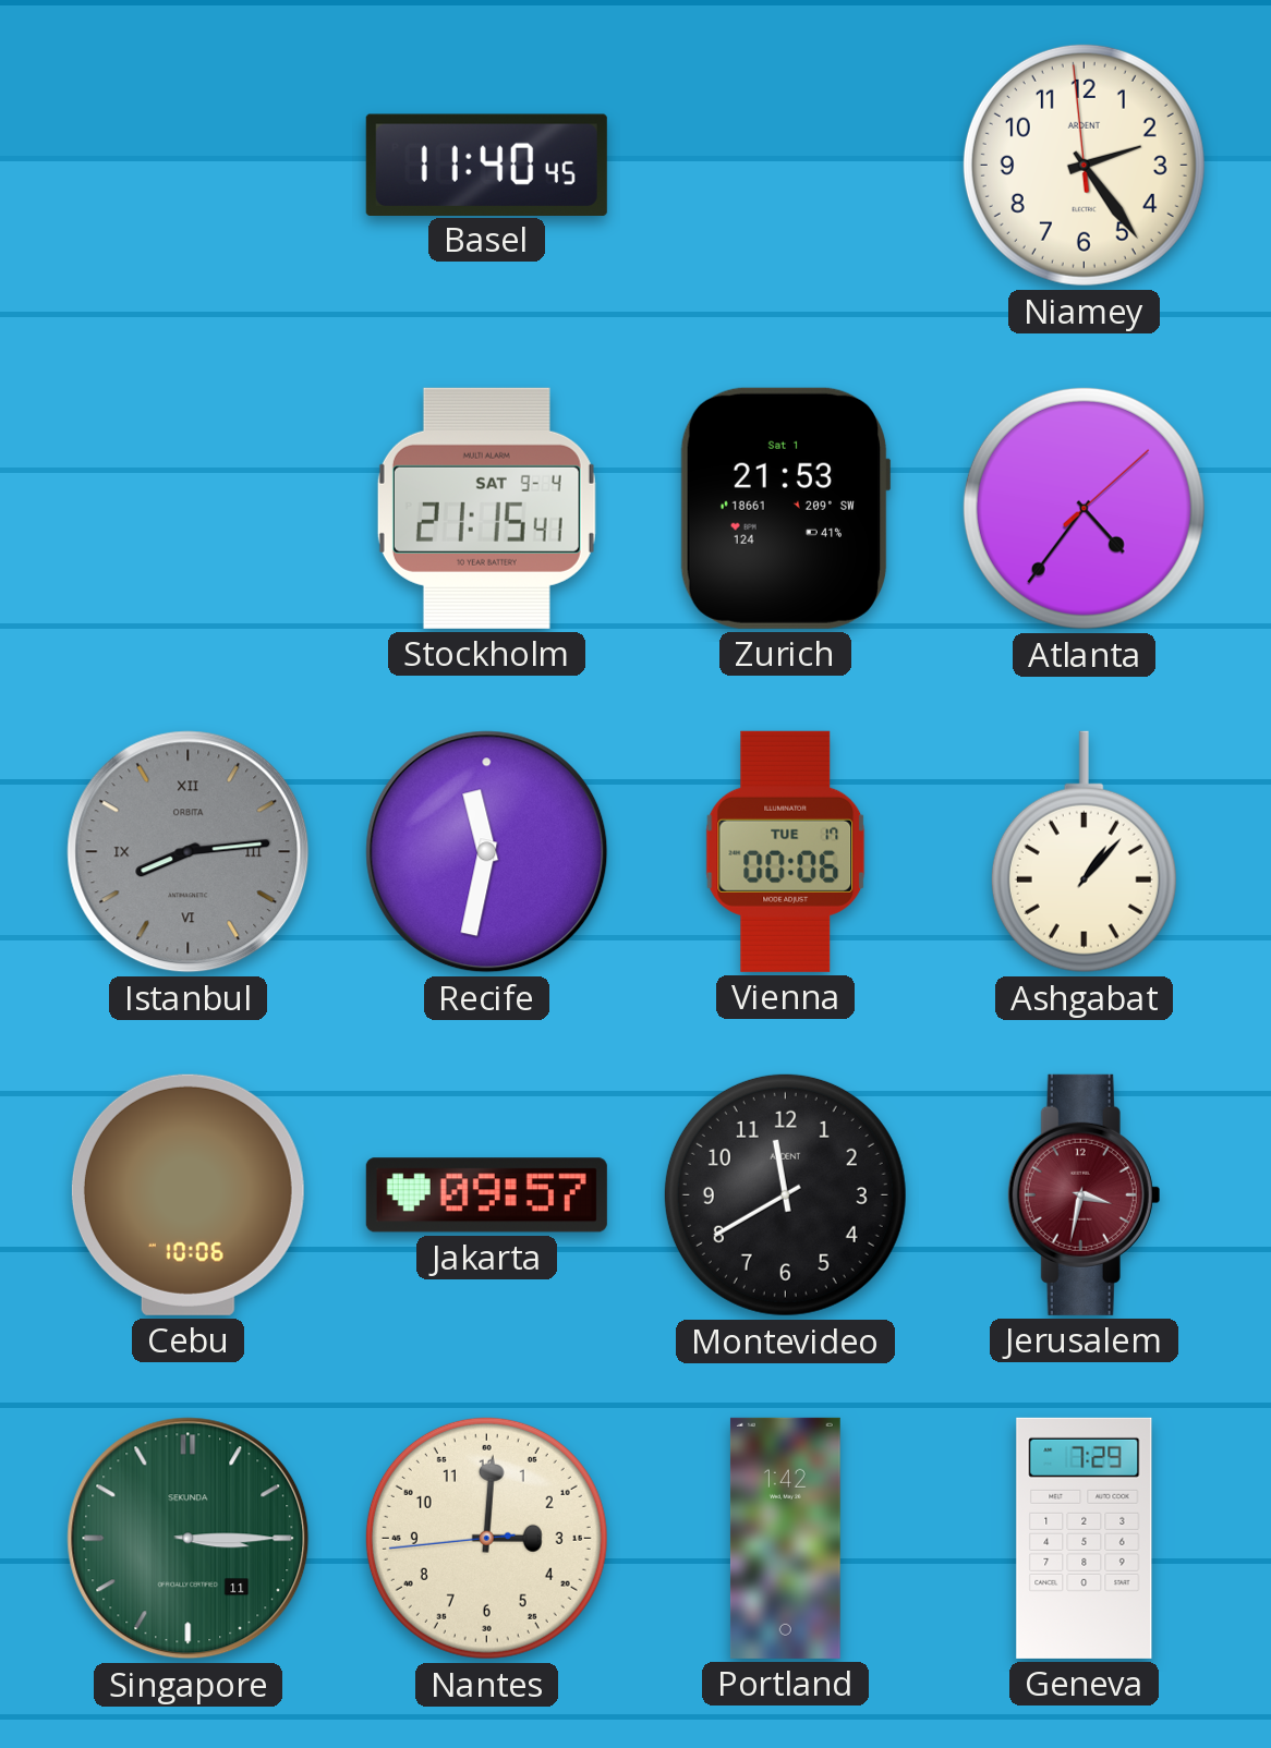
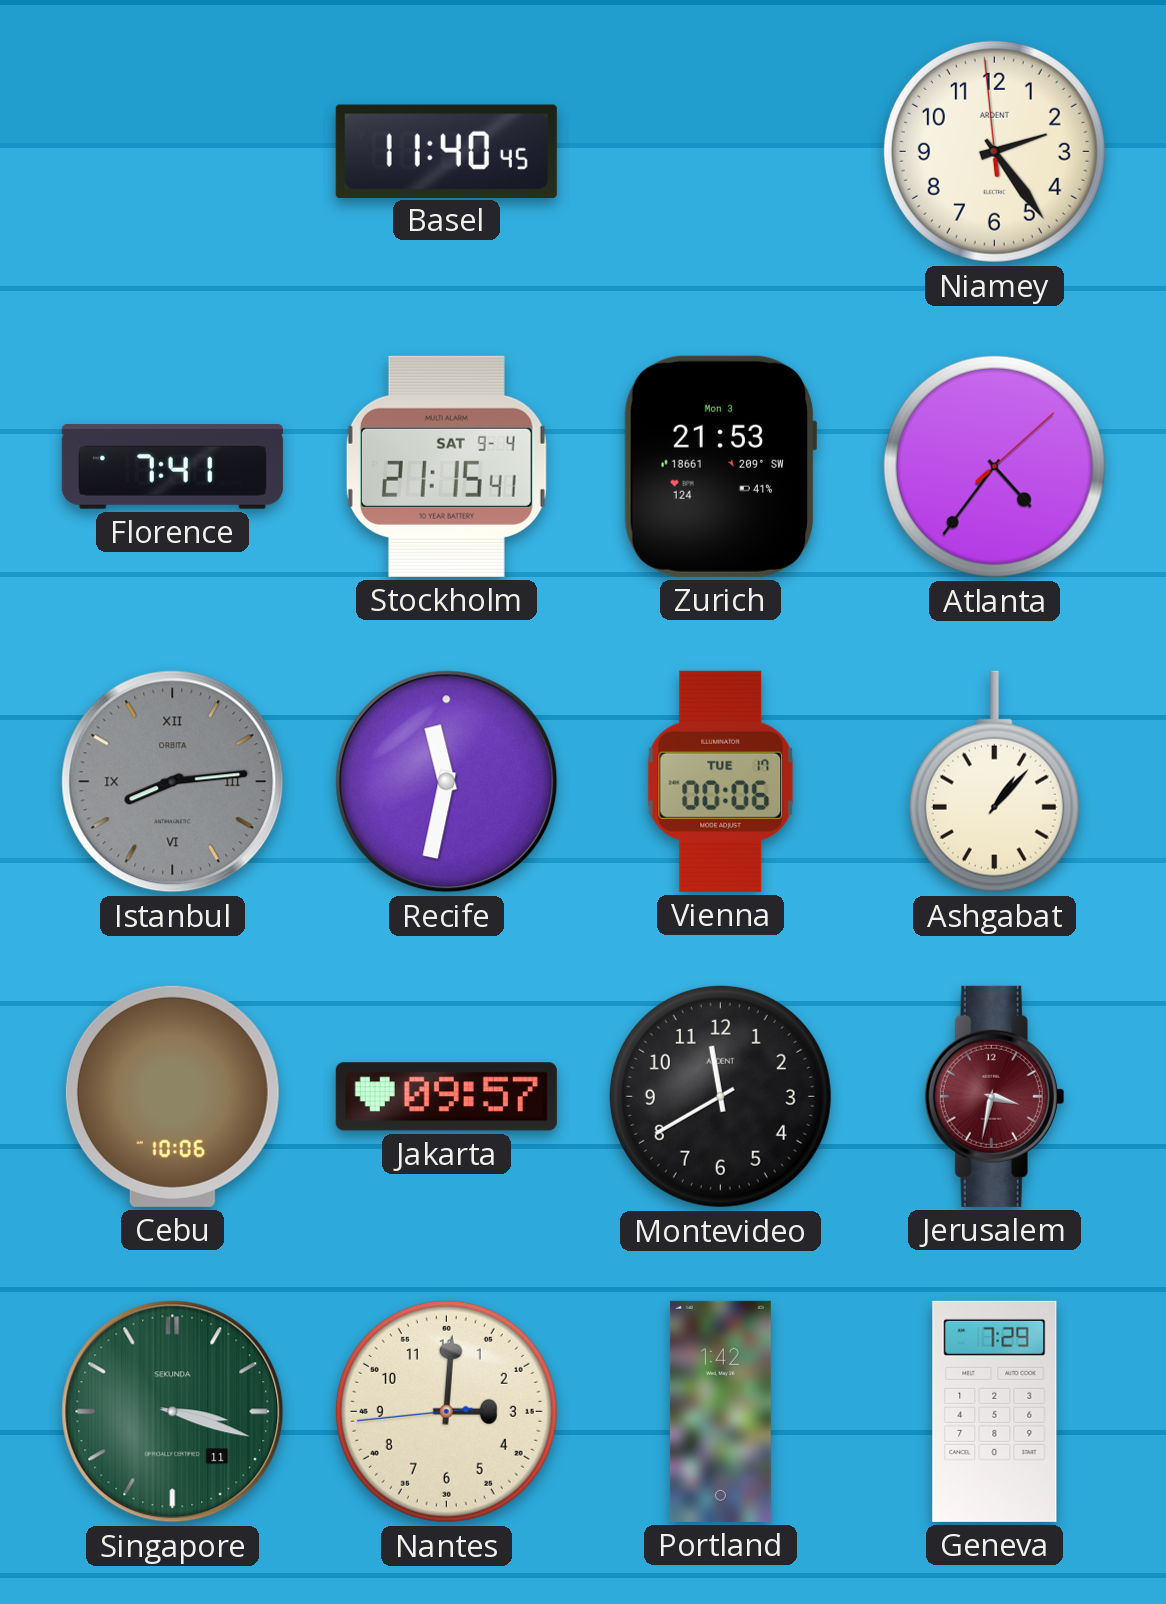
Florence: none -> 7:41
Zurich date: Sat 1 -> Mon 3
Singapore: 3:15 -> 3:18
